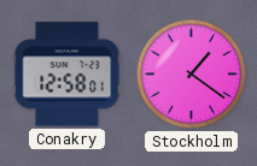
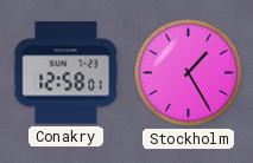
Stockholm: 1:21 -> 1:25
